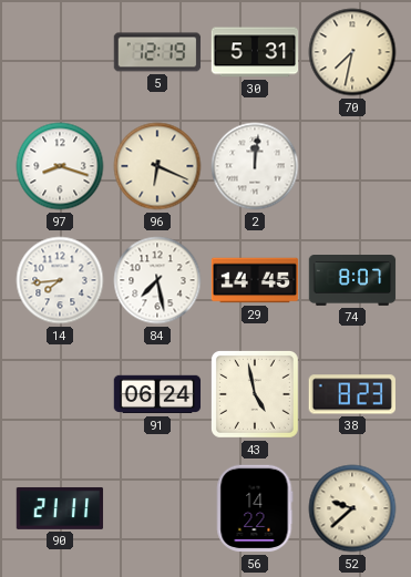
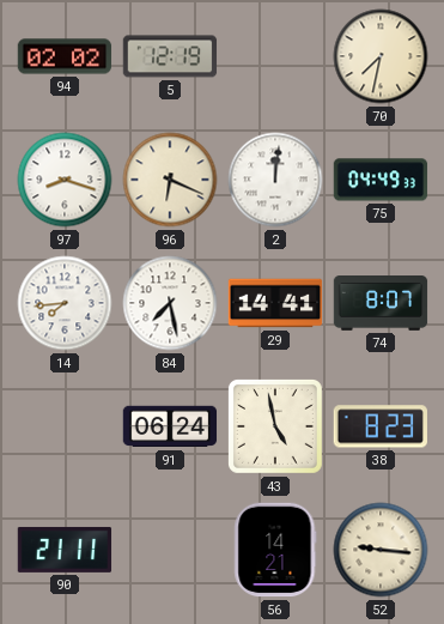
94: none -> 02:02
30: 5:31 -> none
75: none -> 04:49
29: 14:45 -> 14:41
56: 14:22 -> 14:21
52: 9:38 -> 9:16
